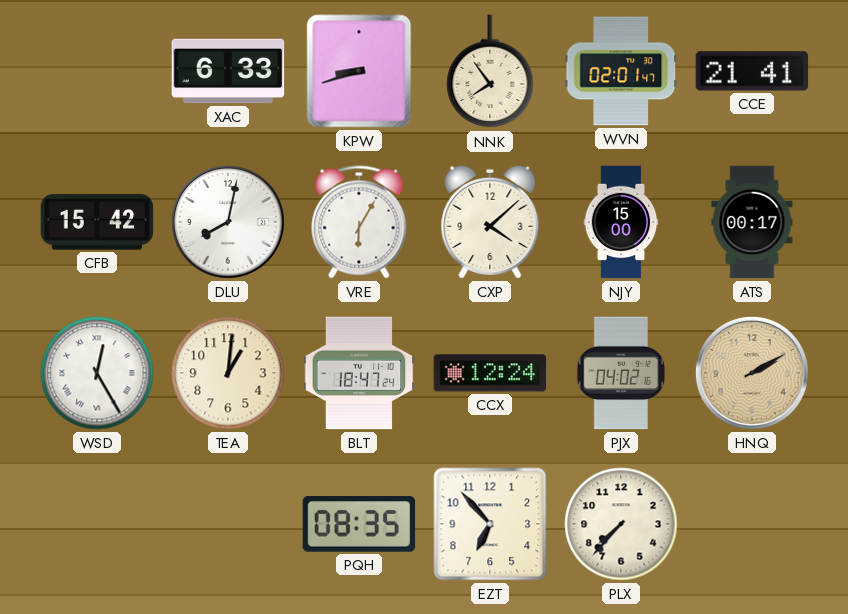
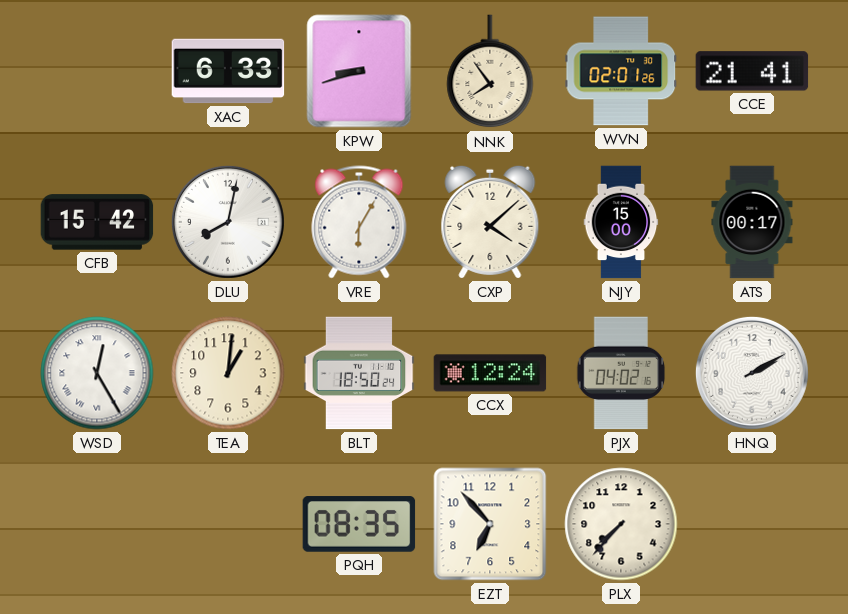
WVN: 02:01:47 -> 02:01:26
BLT: 18:47 -> 18:50
HNQ dial: champagne -> white
